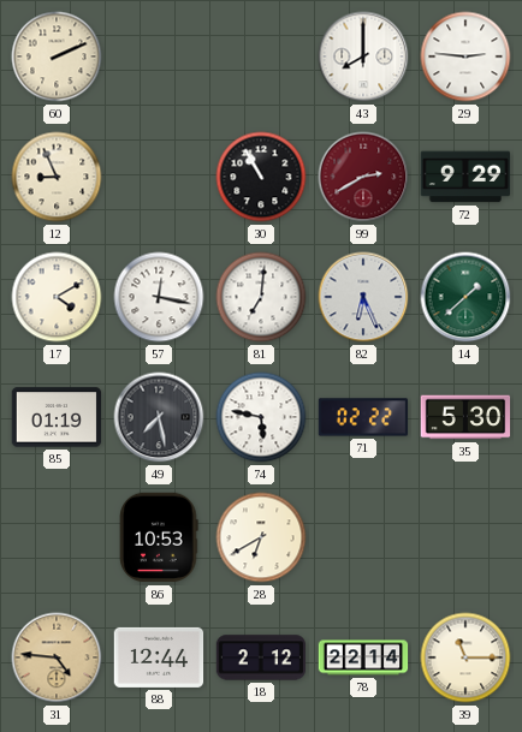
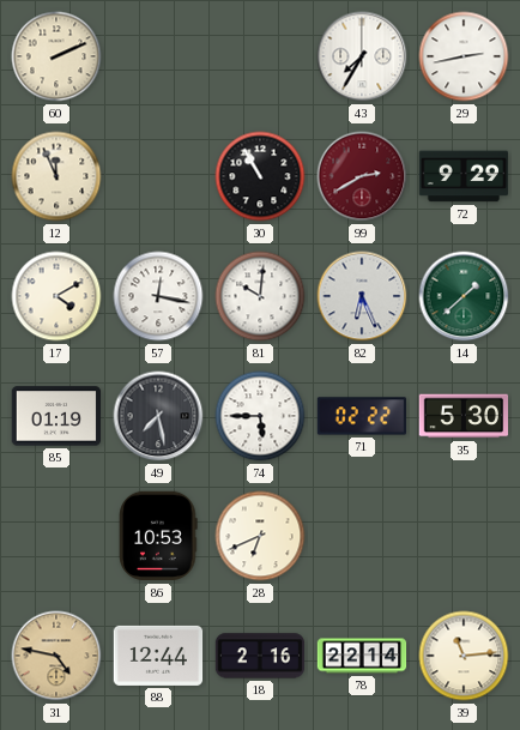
43: 8:00 -> 7:35
29: 2:46 -> 2:43
12: 8:56 -> 11:56
81: 7:01 -> 10:01
74: 5:47 -> 5:45
28: 6:40 -> 6:41
31: 4:46 -> 4:47
18: 2:12 -> 2:16
39: 11:15 -> 11:14
